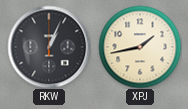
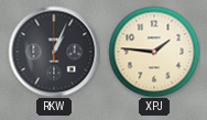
XPJ: 1:43 -> 1:46
